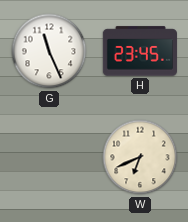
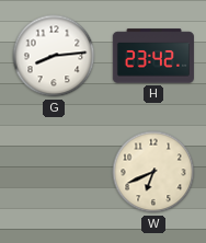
G: 11:26 -> 8:14
H: 23:45 -> 23:42
